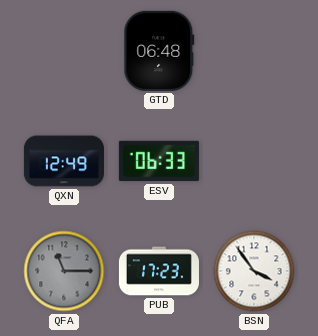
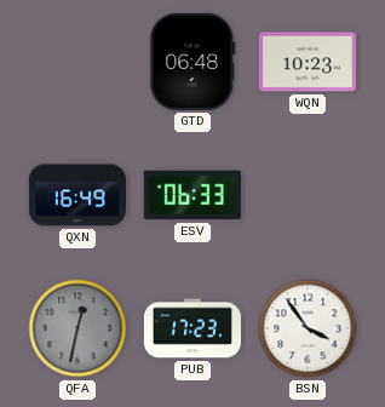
WQN: none -> 10:23
QXN: 12:49 -> 16:49
QFA: 11:15 -> 12:32
